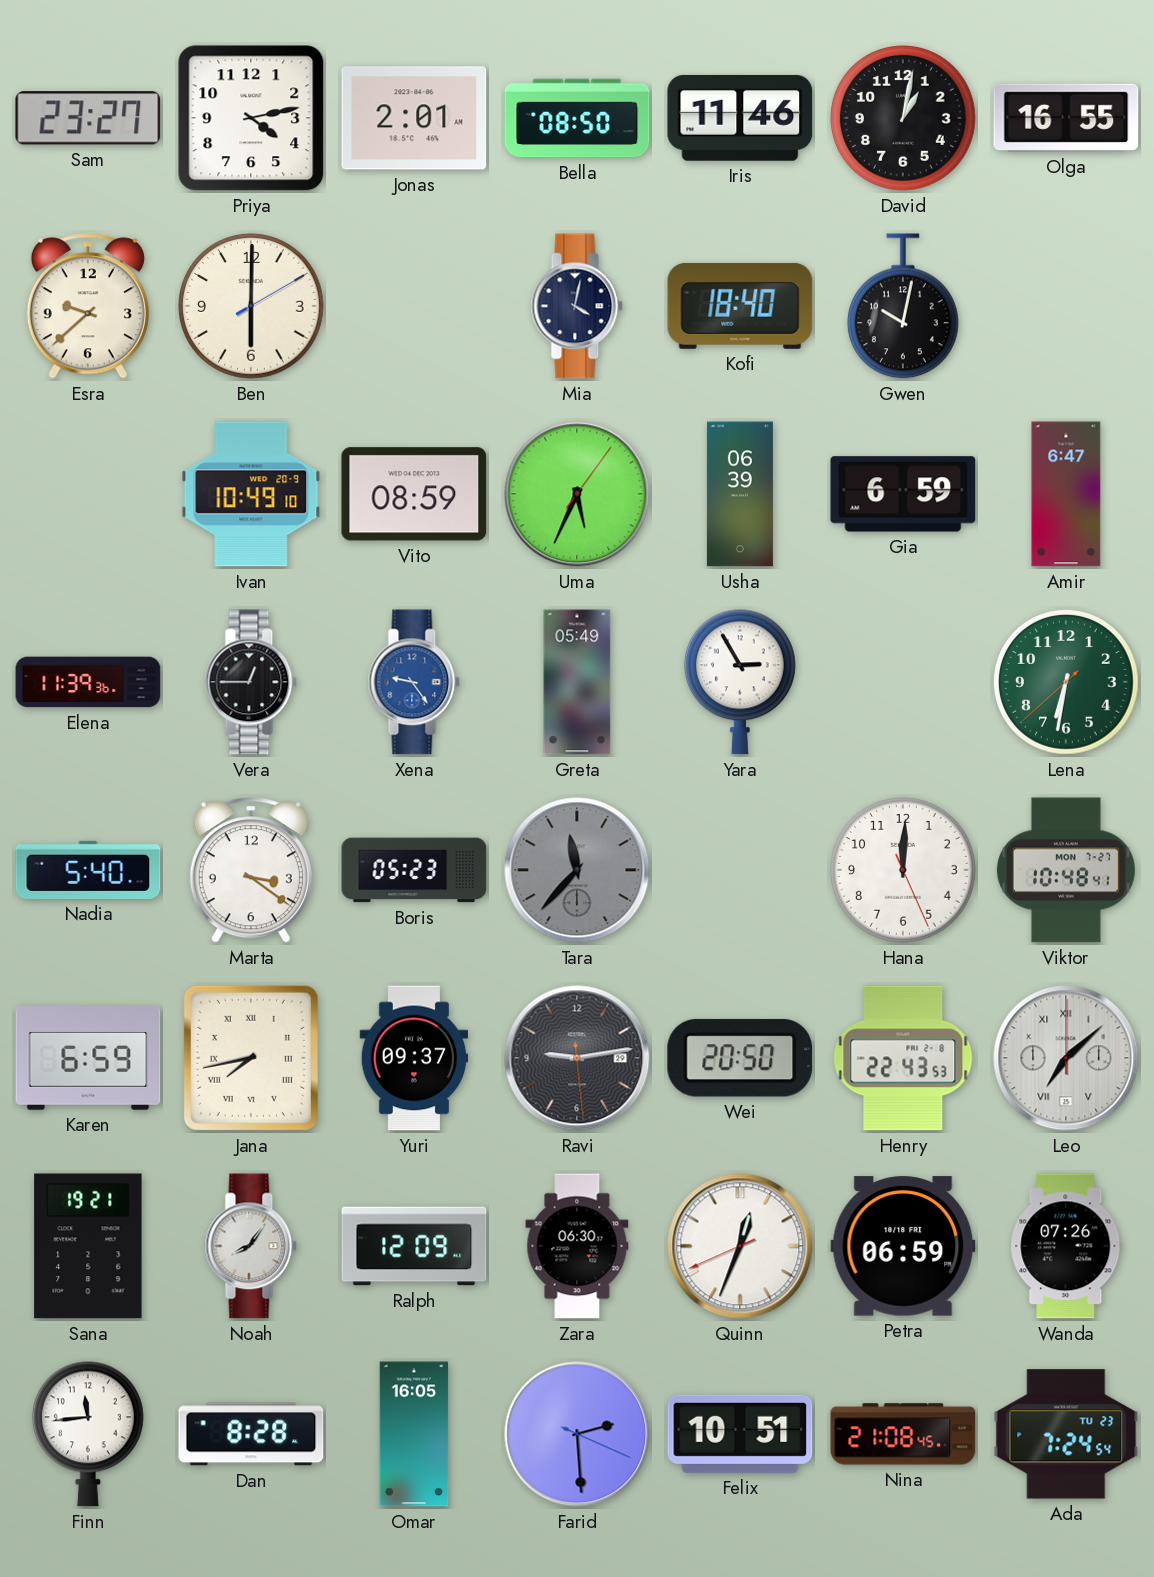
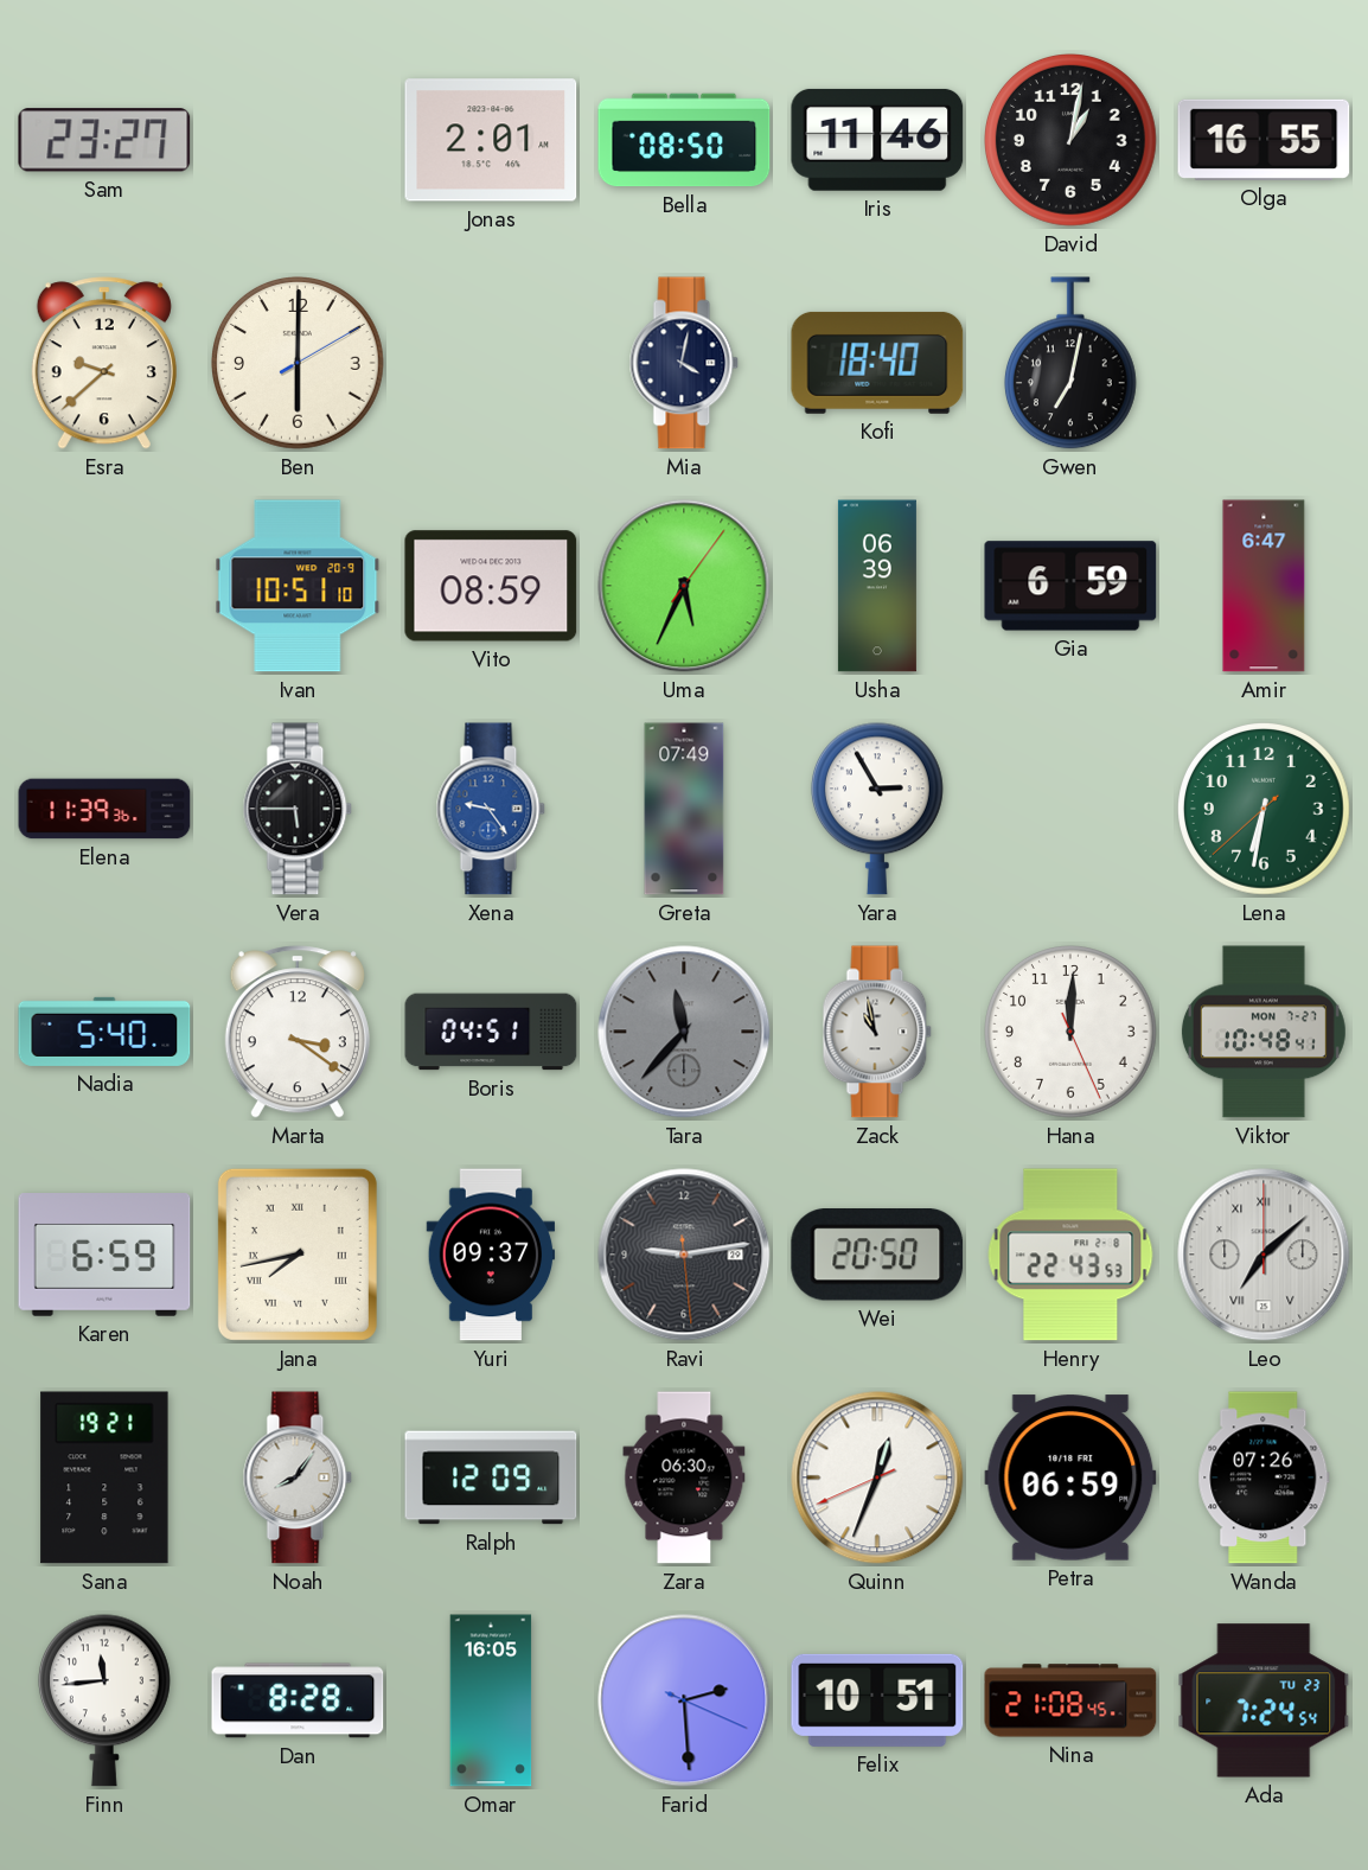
Priya: 4:13 -> none
Gwen: 10:02 -> 7:02
Ivan: 10:49 -> 10:51
Vera: 12:45 -> 5:45
Greta: 05:49 -> 07:49
Boris: 05:23 -> 04:51
Zack: none -> 10:58
